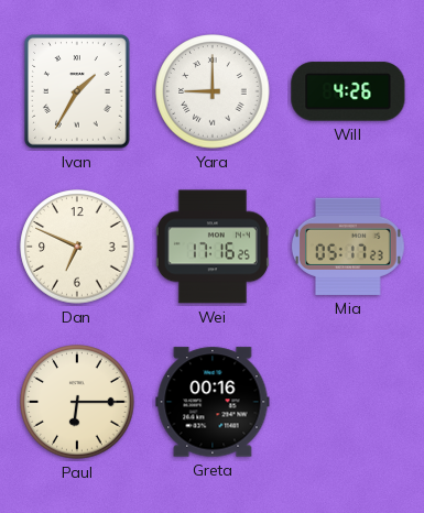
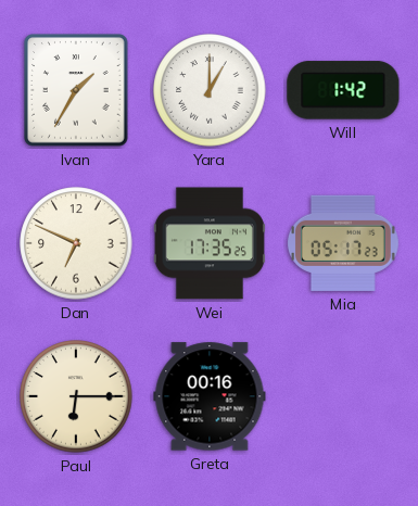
Yara: 9:00 -> 1:00
Will: 4:26 -> 1:42
Wei: 17:16 -> 17:35
